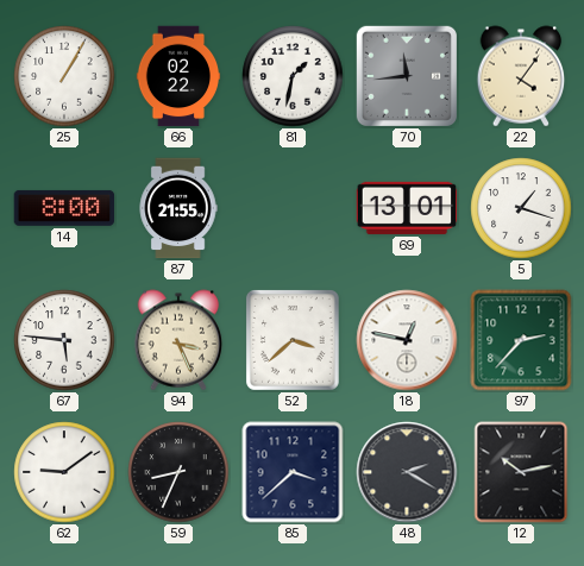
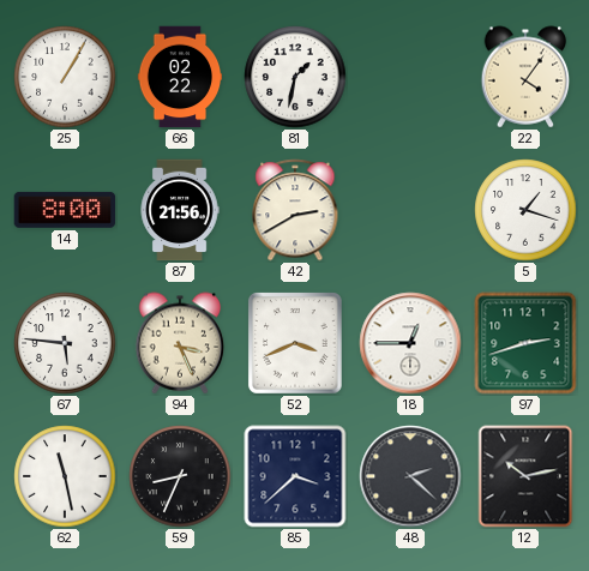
70: 11:44 -> none
87: 21:55 -> 21:56
42: none -> 2:40
69: 13:01 -> none
52: 3:38 -> 3:41
18: 12:47 -> 12:45
97: 2:37 -> 2:42
62: 9:09 -> 11:28
48: 2:20 -> 2:22
